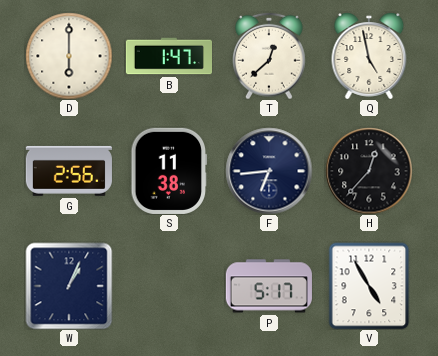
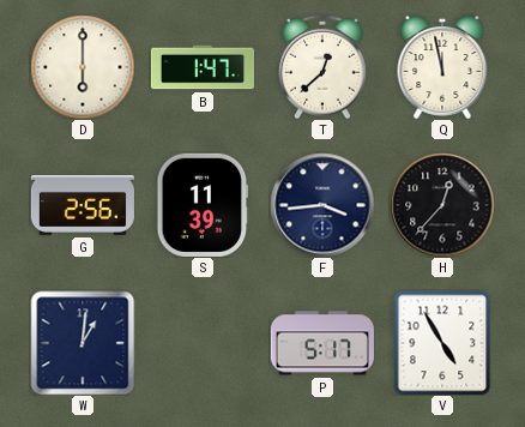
Q: 4:58 -> 11:58
S: 11:38 -> 11:39
F: 6:44 -> 3:44
W: 1:04 -> 1:01
